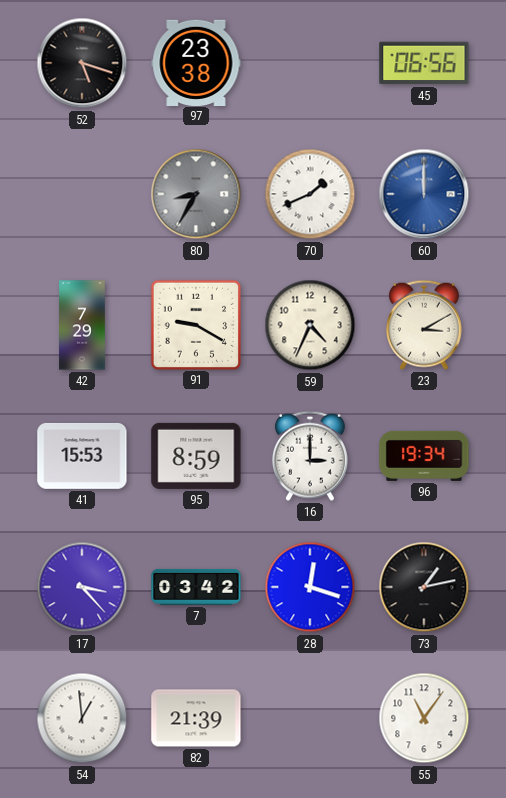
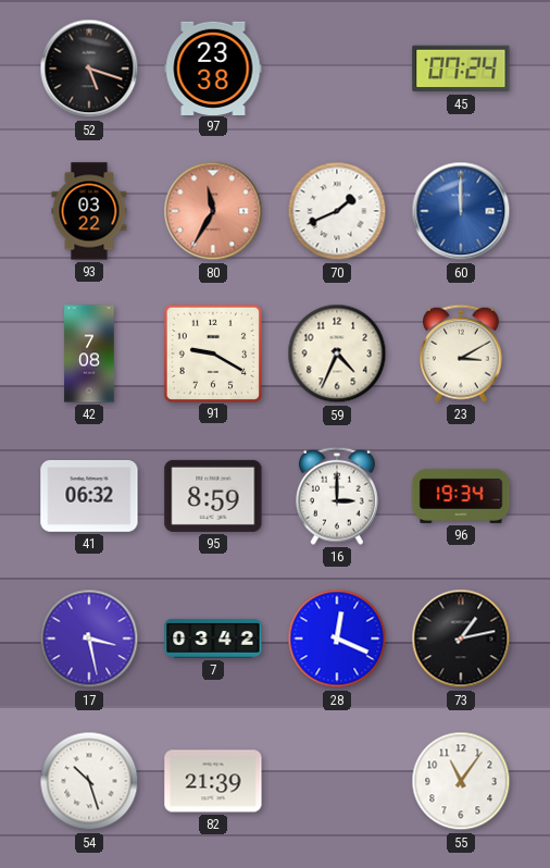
45: 06:56 -> 07:24
93: none -> 03:22
80: 8:35 -> 11:35
80 dial: grey -> salmon
42: 7:29 -> 7:08
41: 15:53 -> 06:32
17: 3:23 -> 3:28
28: 12:18 -> 12:19
54: 12:59 -> 10:27
